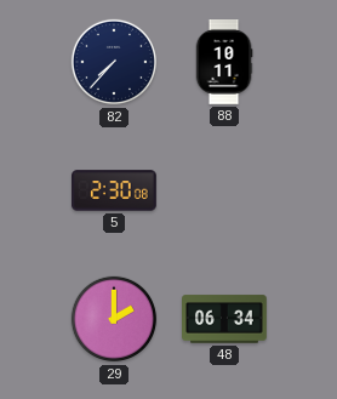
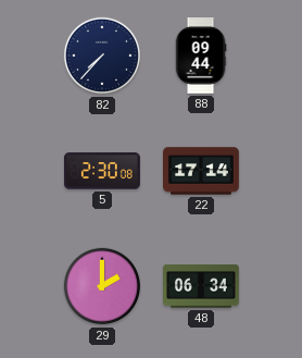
88: 10:11 -> 09:44
22: none -> 17:14
